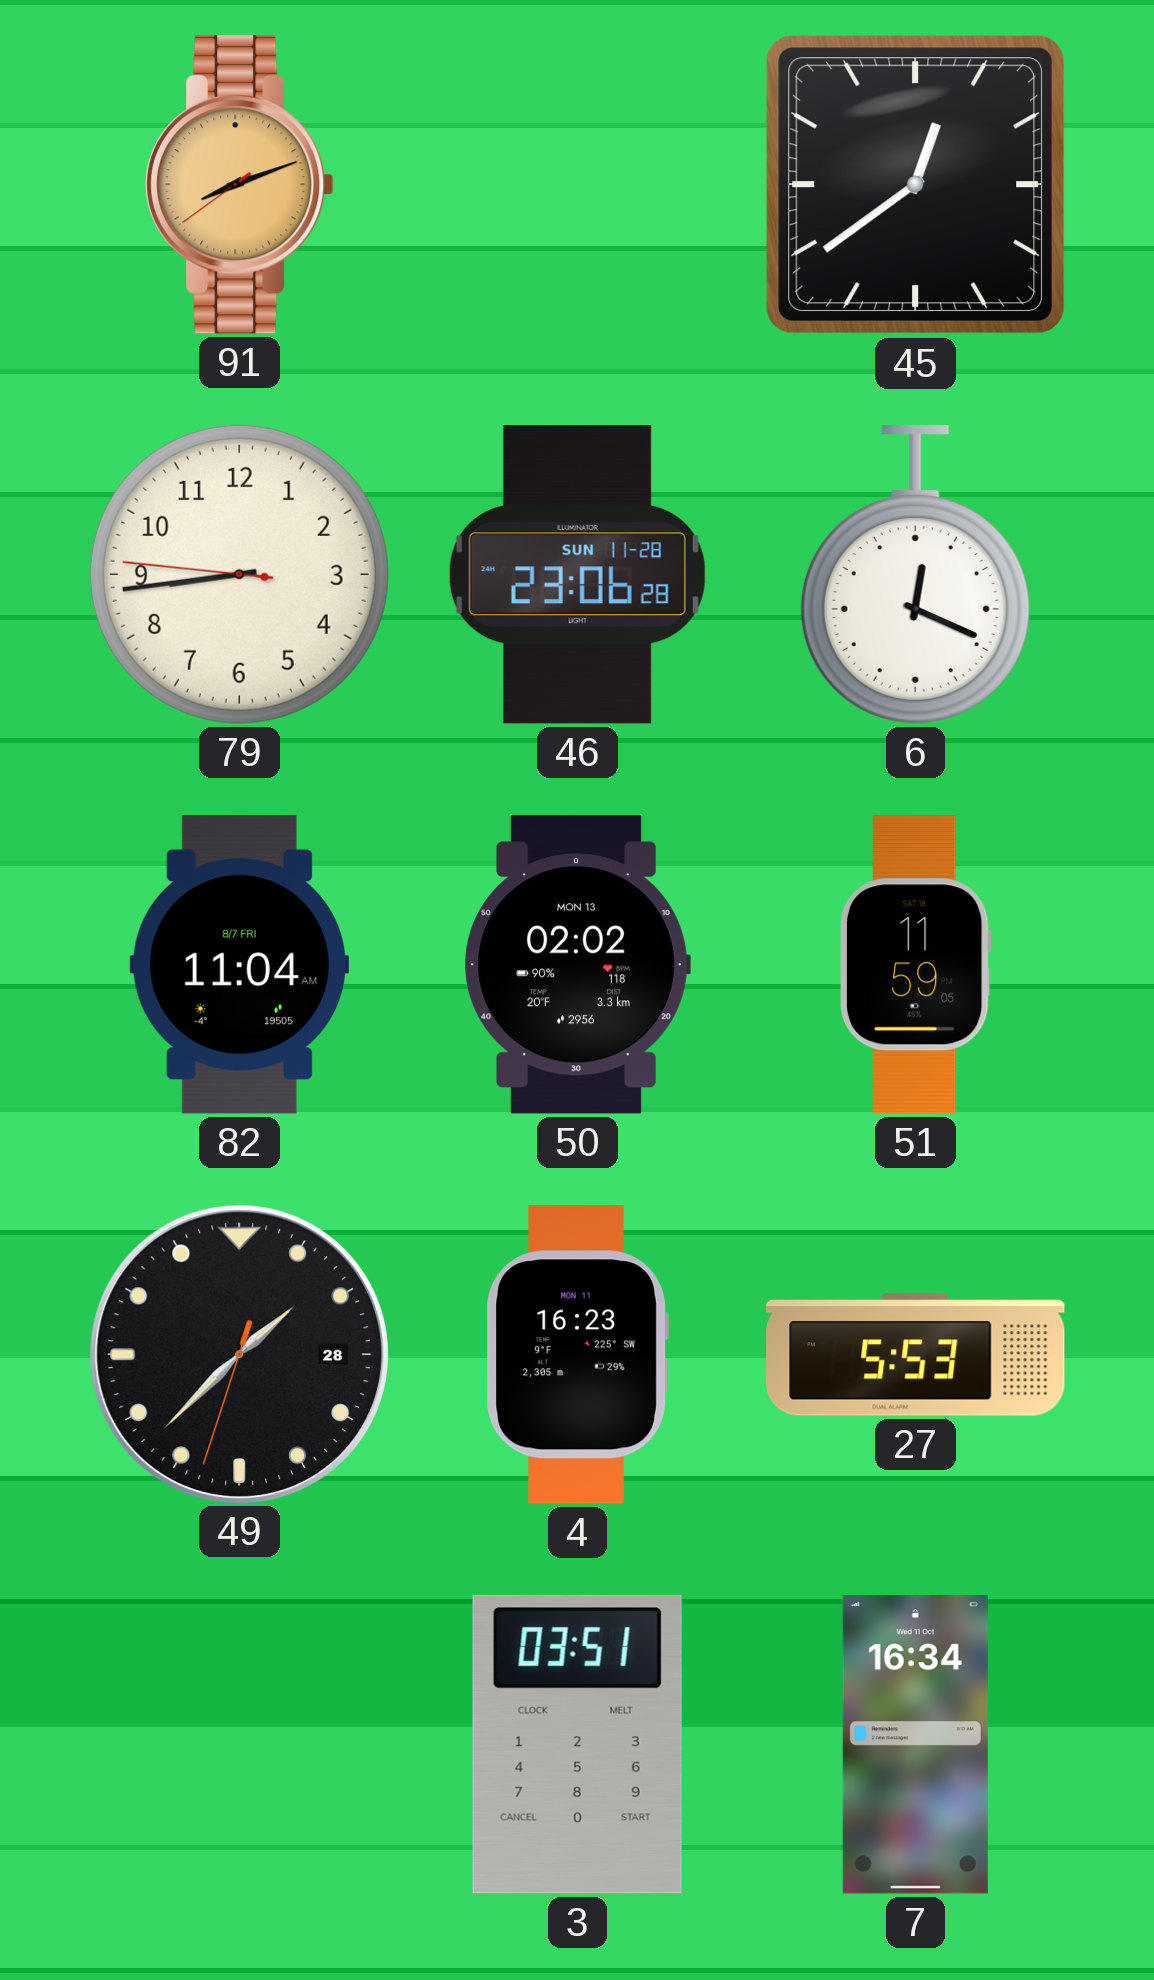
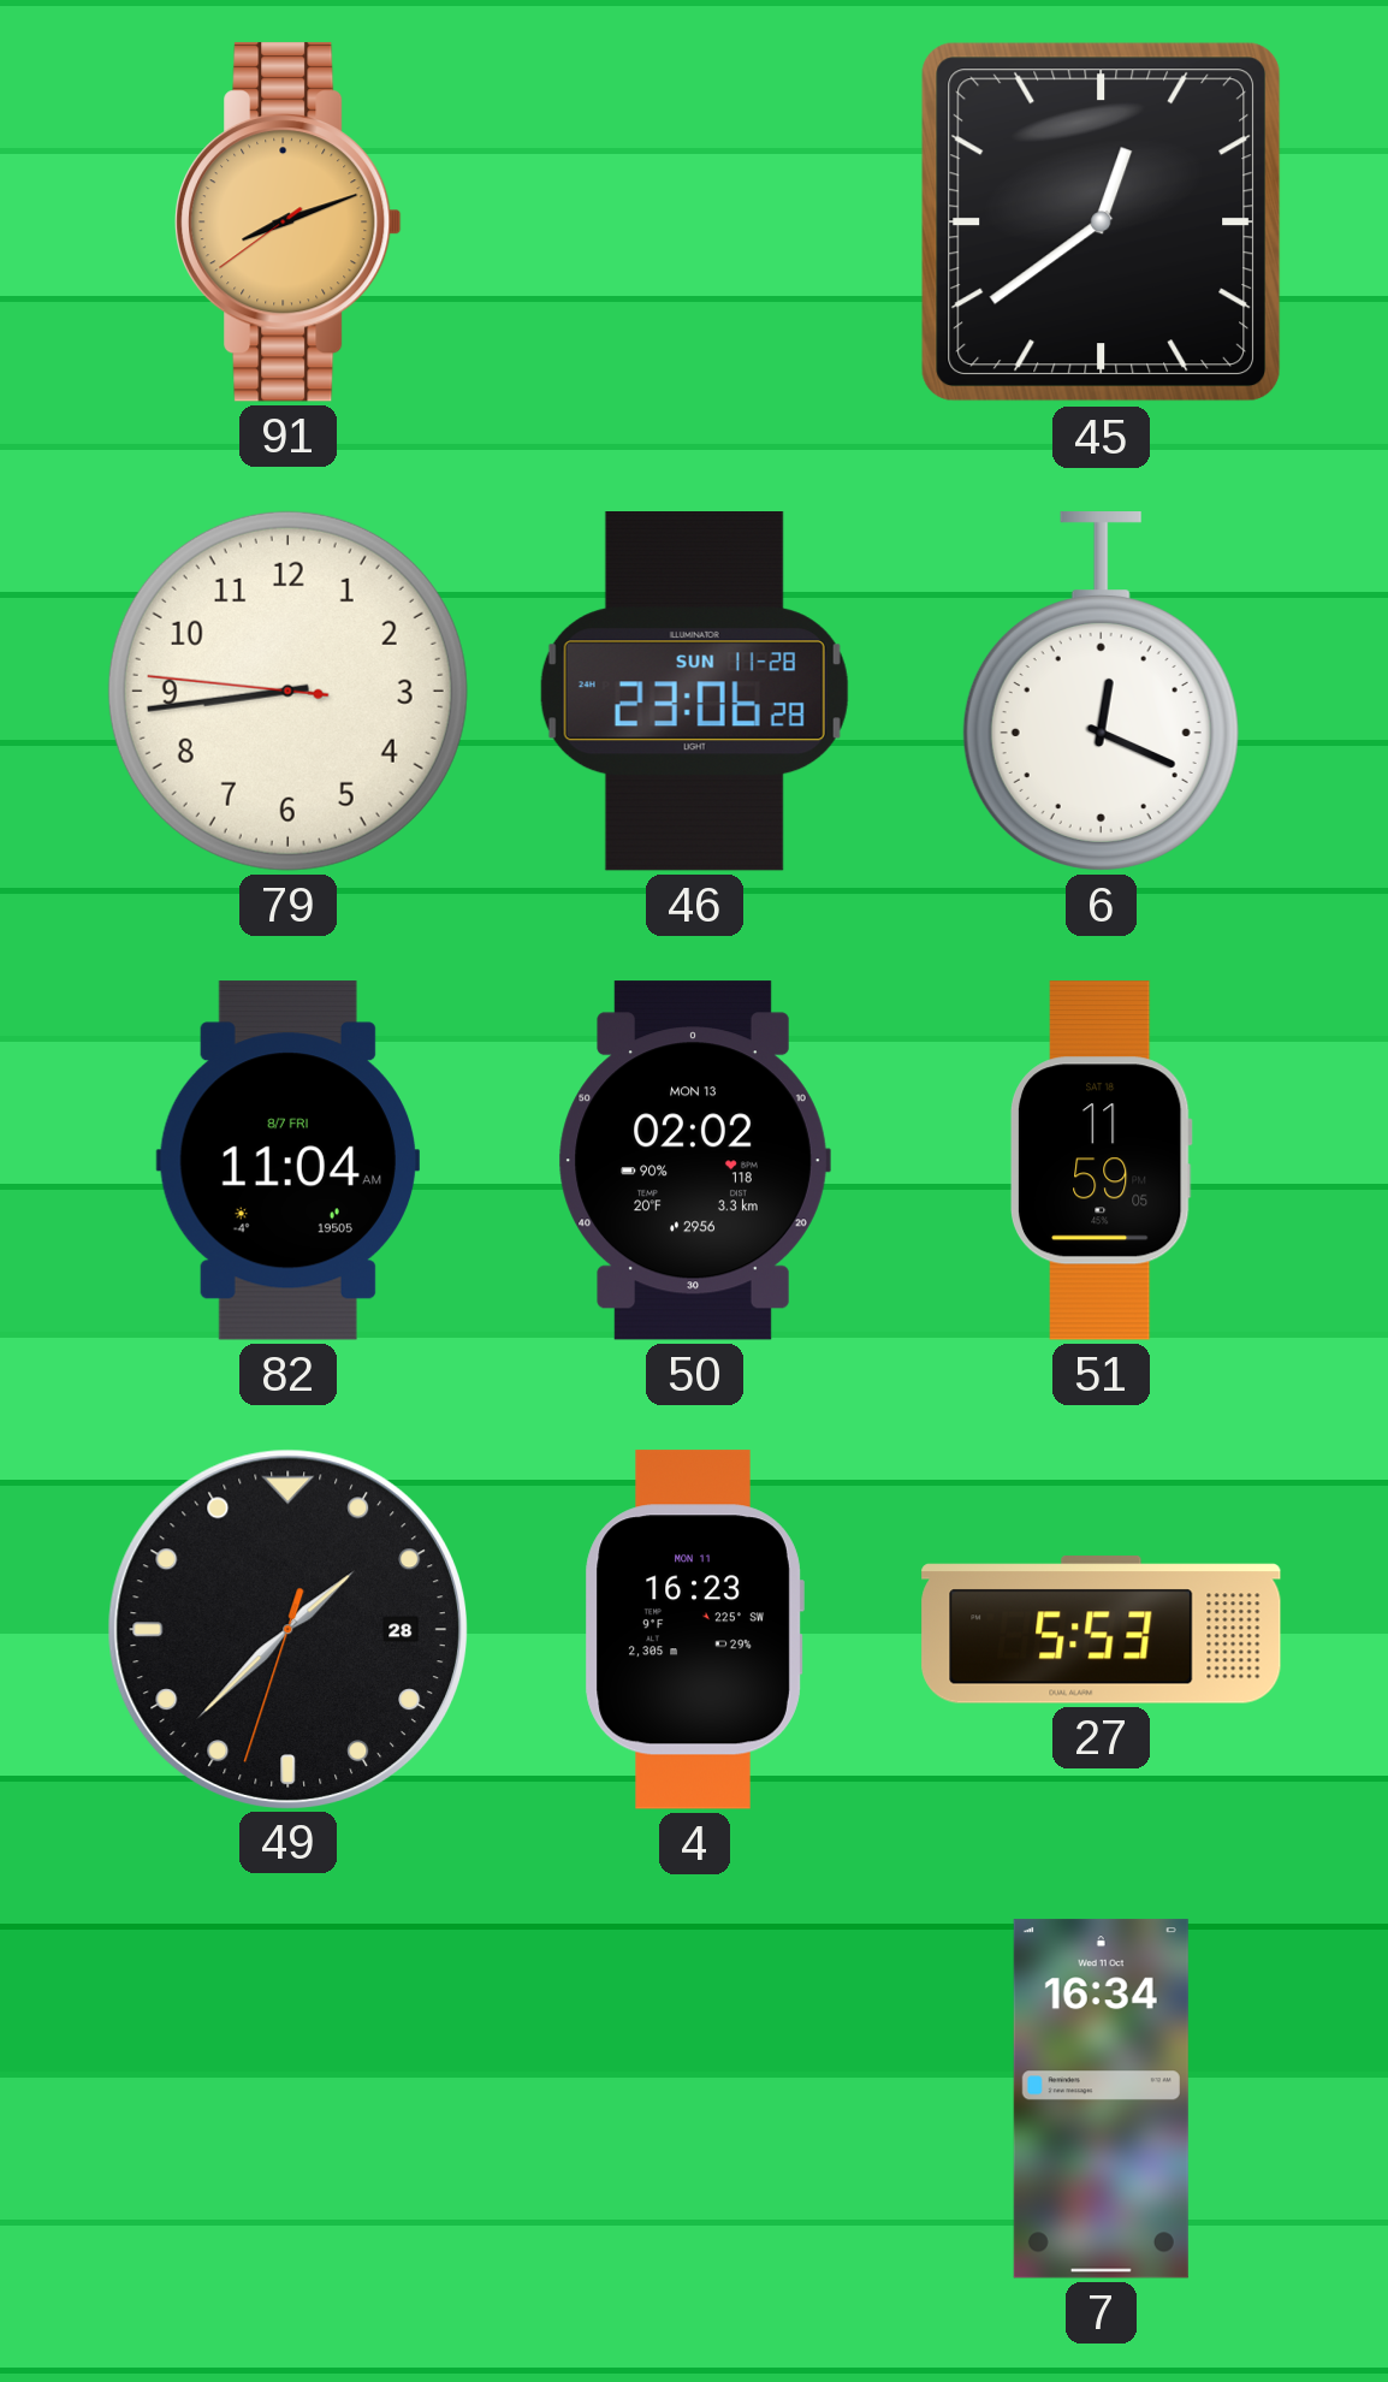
3: 03:51 -> none
